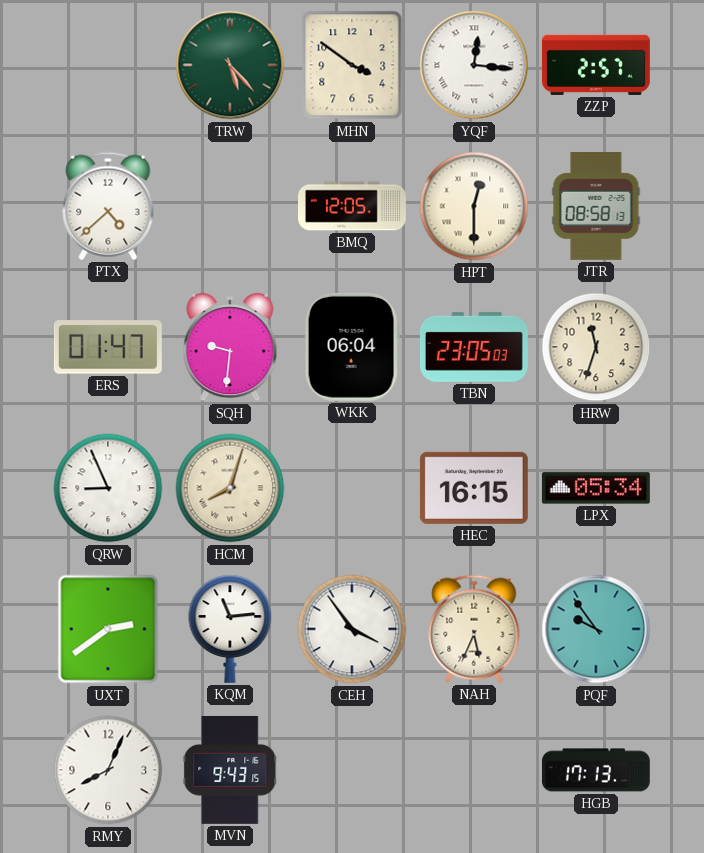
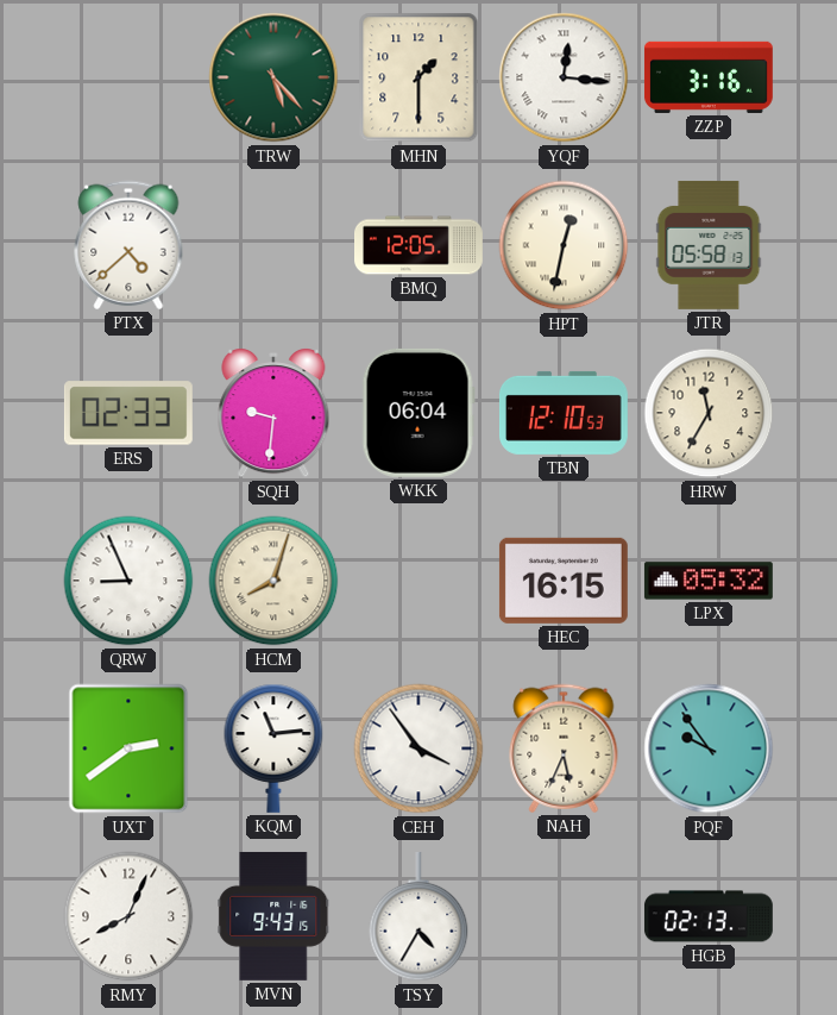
MHN: 3:51 -> 1:30
ZZP: 2:57 -> 3:16
HPT: 12:30 -> 12:32
JTR: 08:58 -> 05:58
ERS: 01:47 -> 02:33
TBN: 23:05 -> 12:10
HRW: 11:33 -> 11:35
LPX: 05:34 -> 05:32
TSY: none -> 4:35
HGB: 17:13 -> 02:13
